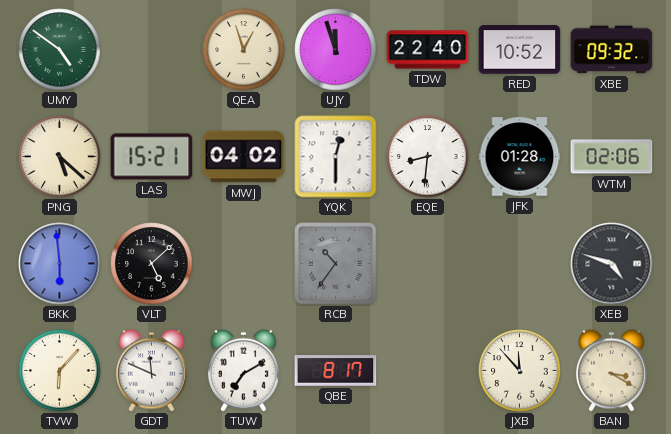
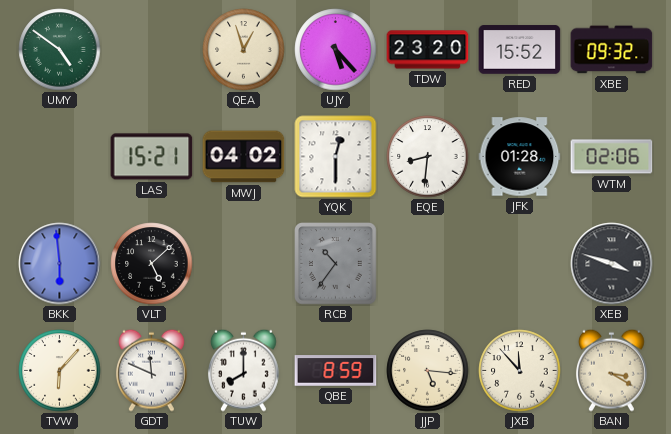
UJY: 11:57 -> 5:23
TDW: 22:40 -> 23:20
RED: 10:52 -> 15:52
PNG: 5:22 -> none
XEB: 4:48 -> 3:48
TUW: 7:10 -> 8:00
QBE: 8:17 -> 8:59
JJP: none -> 5:16
